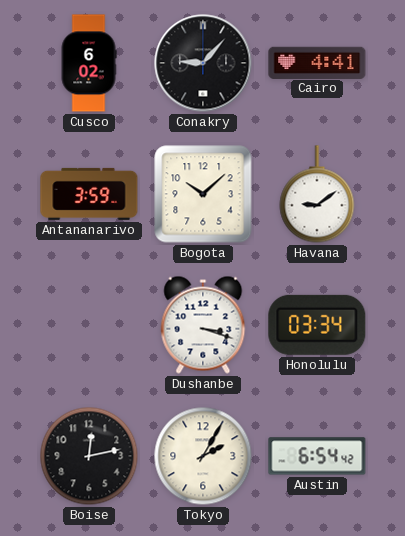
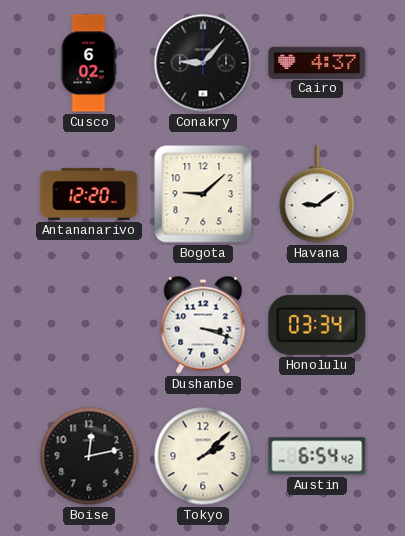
Cairo: 4:41 -> 4:37
Antananarivo: 3:59 -> 12:20
Bogota: 10:08 -> 9:08
Tokyo: 2:05 -> 2:08
